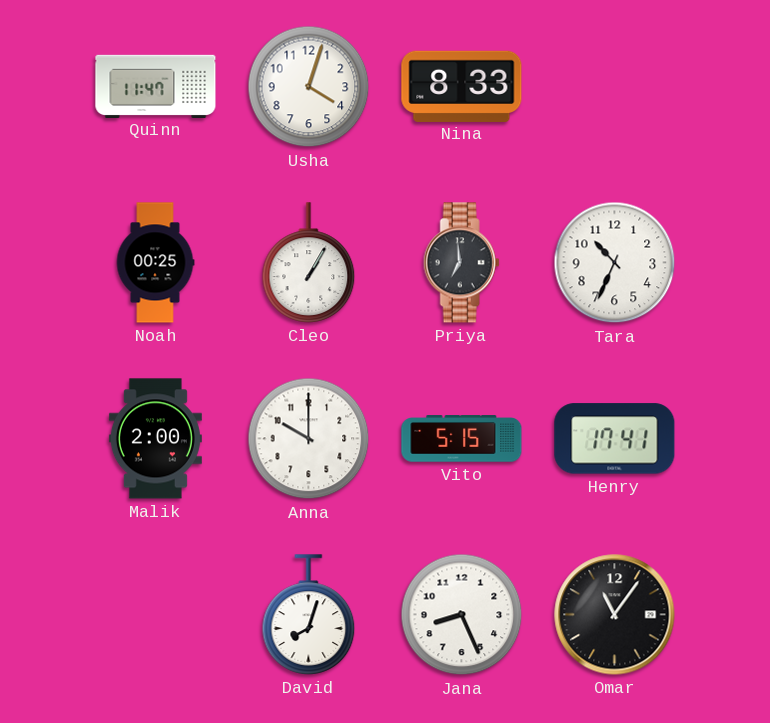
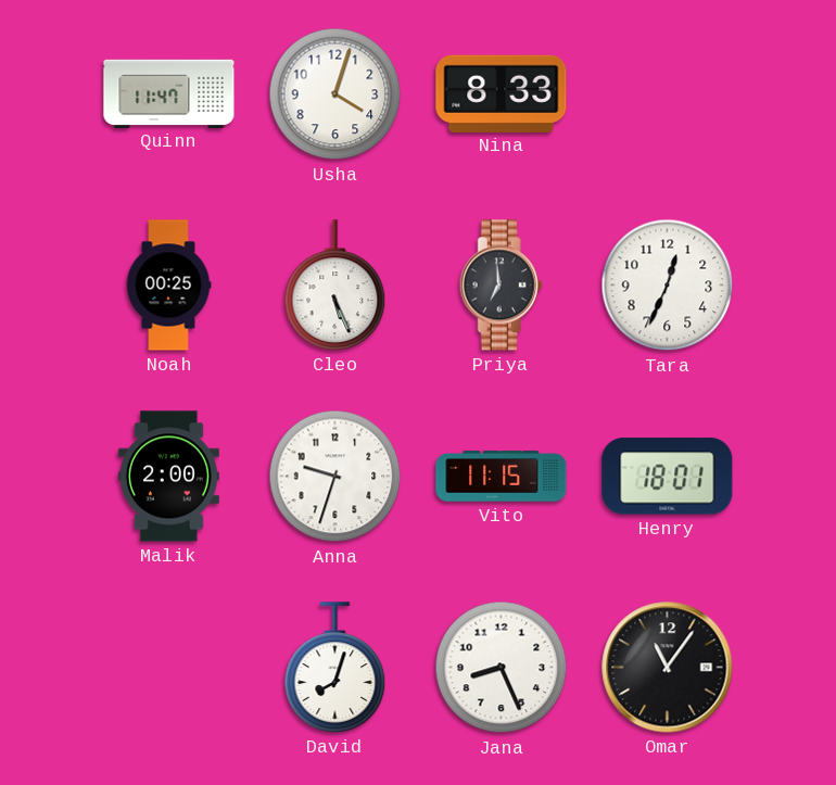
Cleo: 1:05 -> 5:26
Tara: 10:34 -> 12:34
Anna: 10:00 -> 9:33
Vito: 5:15 -> 11:15
Henry: 17:41 -> 18:01
